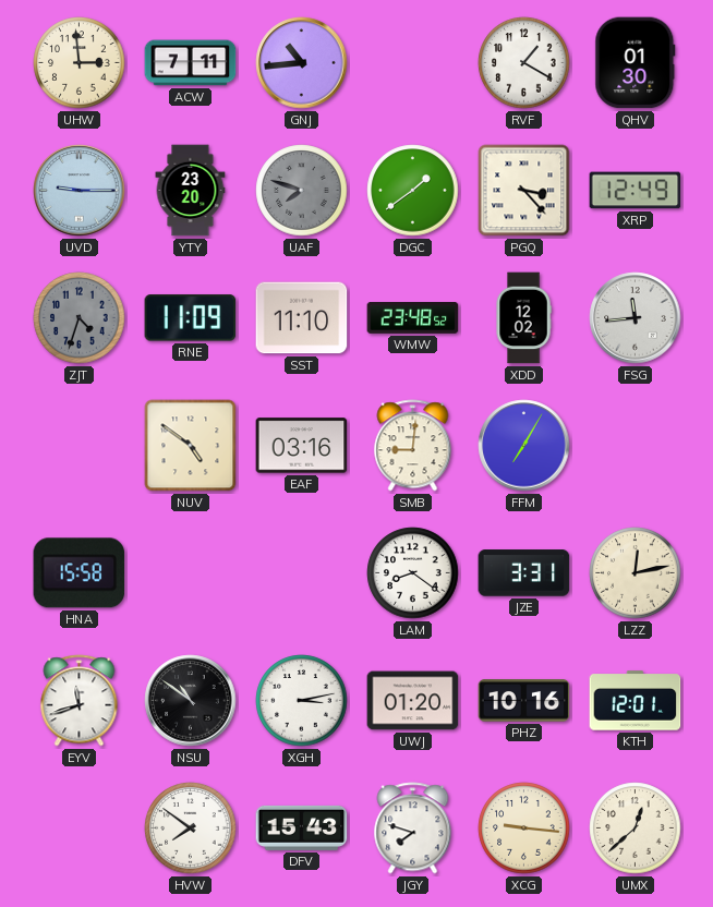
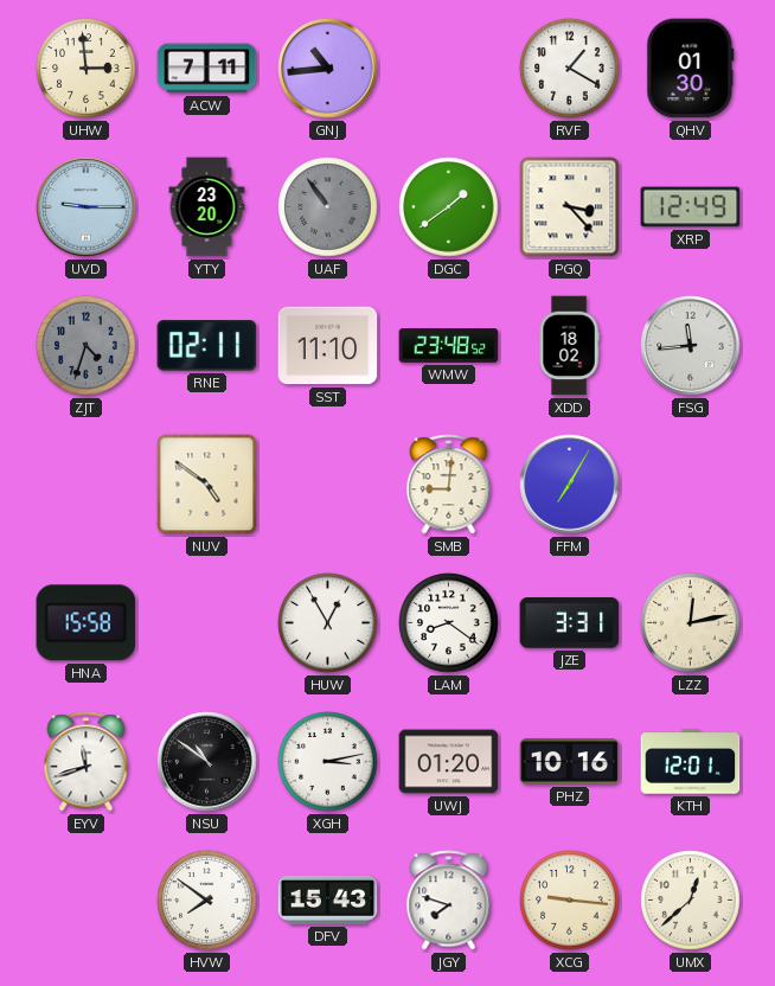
UAF: 7:48 -> 10:54
RNE: 11:09 -> 02:11
XDD: 12:02 -> 18:02
EAF: 03:16 -> none
HUW: none -> 12:55
